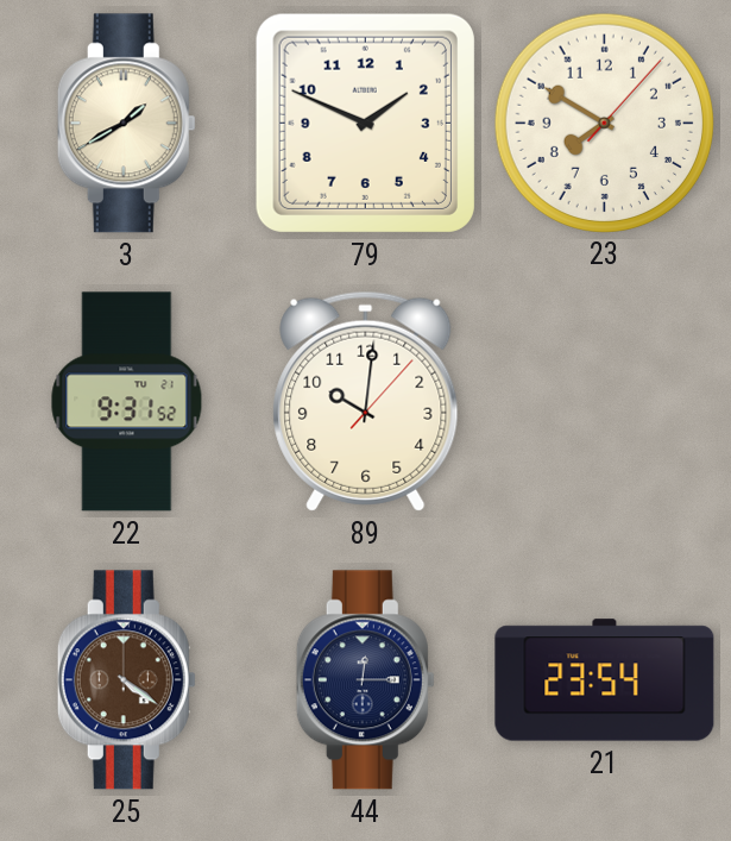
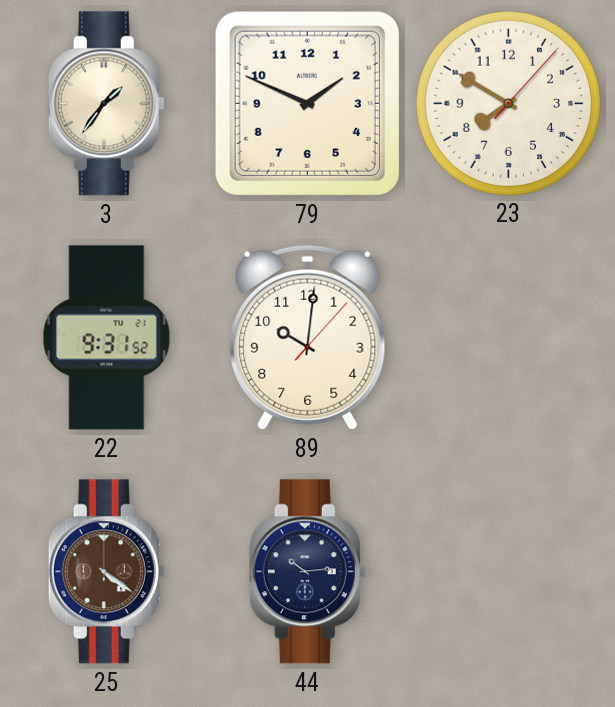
3: 1:40 -> 1:36
44: 12:15 -> 10:14
21: 23:54 -> none
